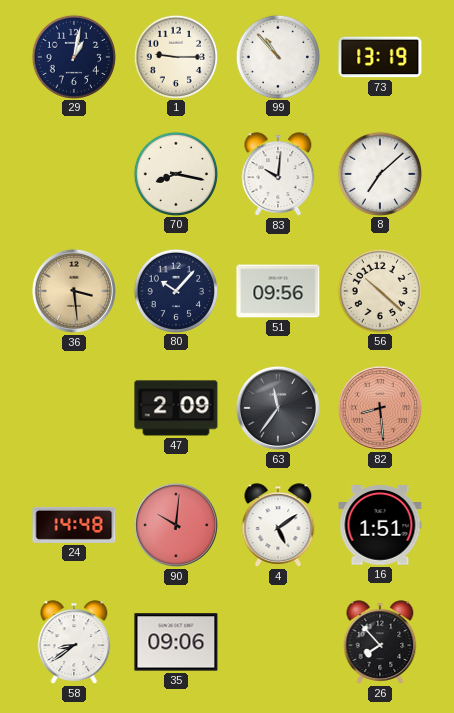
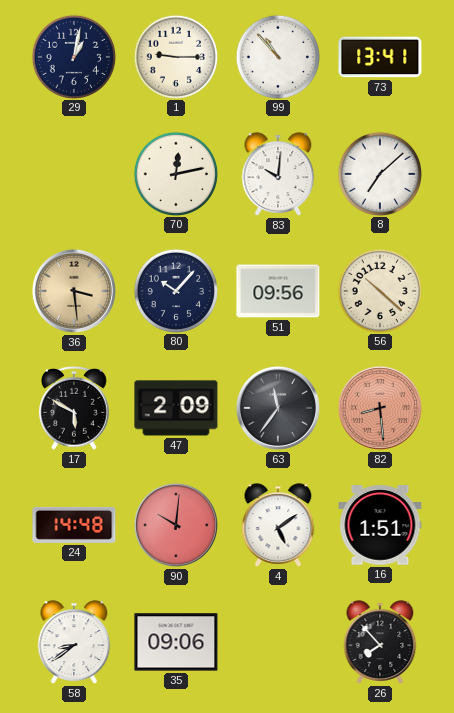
73: 13:19 -> 13:41
70: 8:17 -> 12:13
17: none -> 5:50
